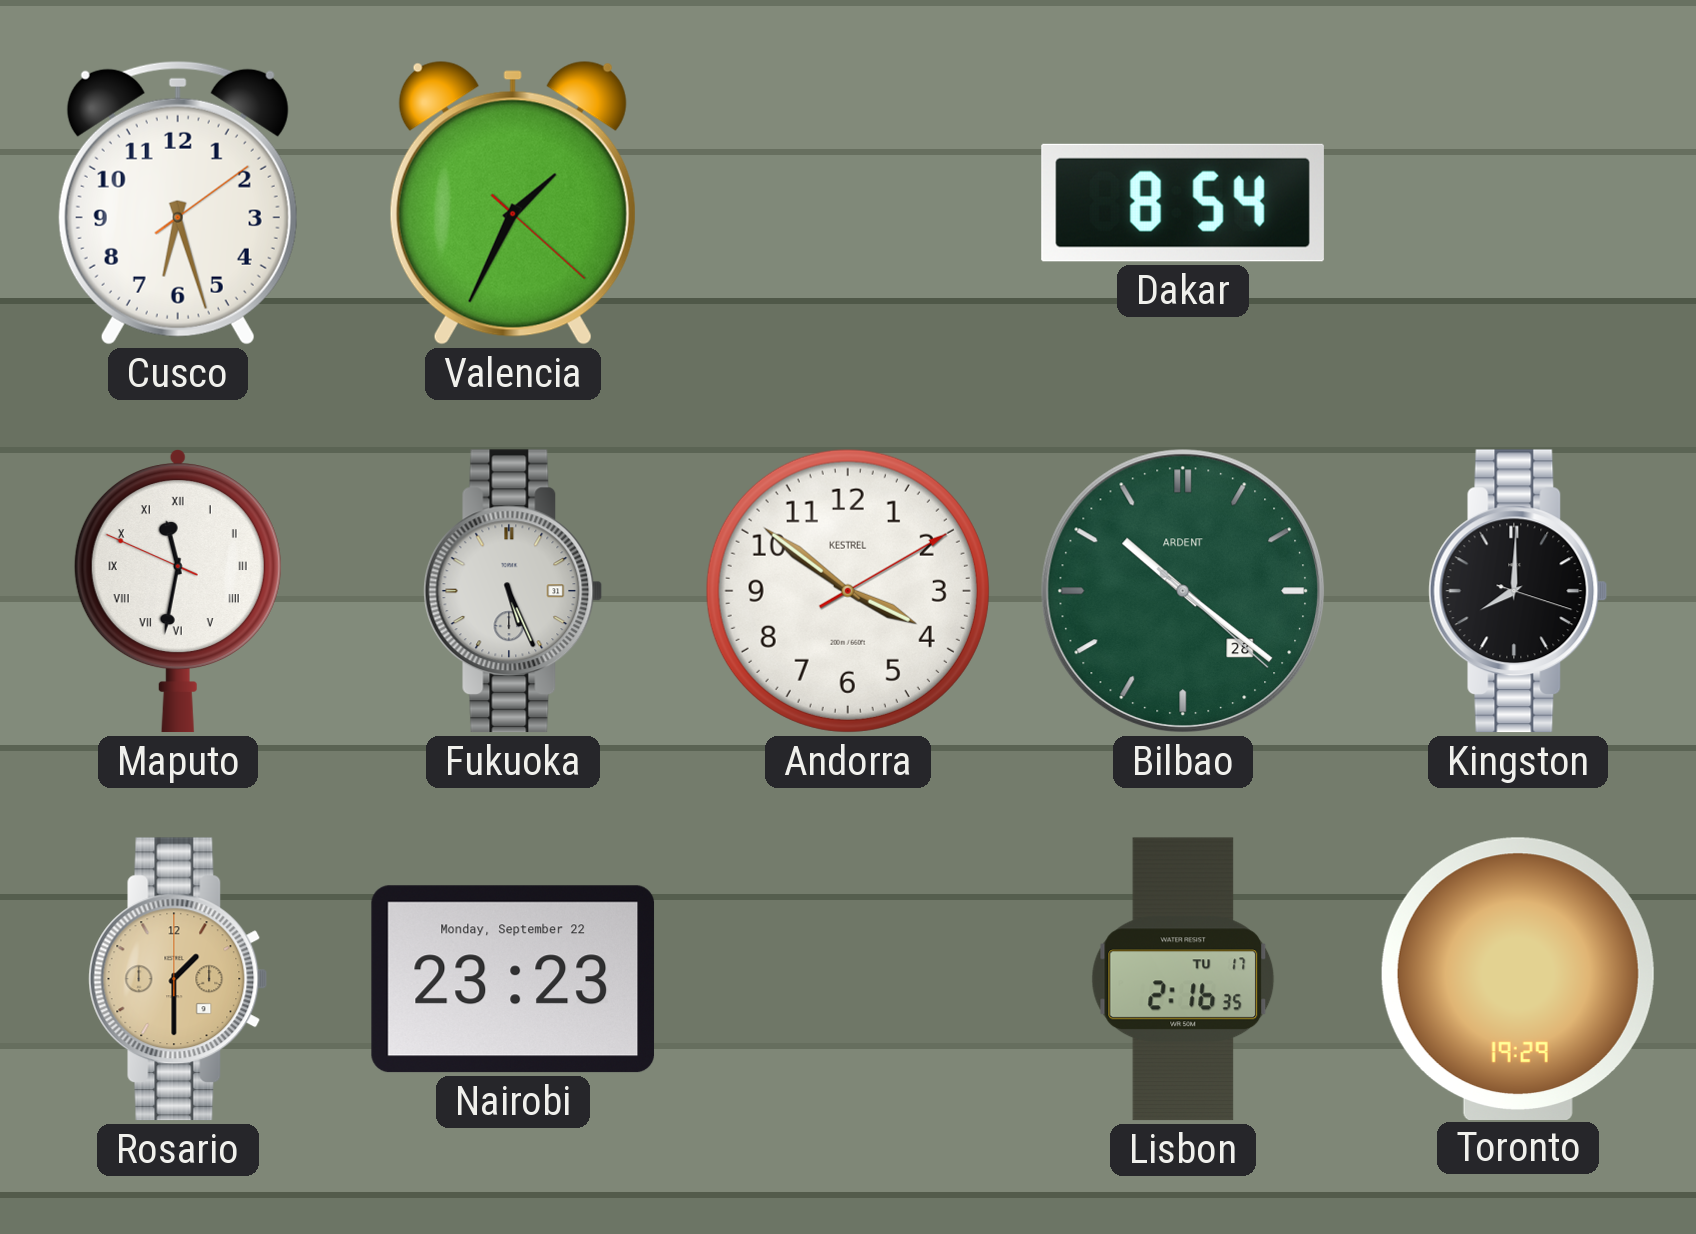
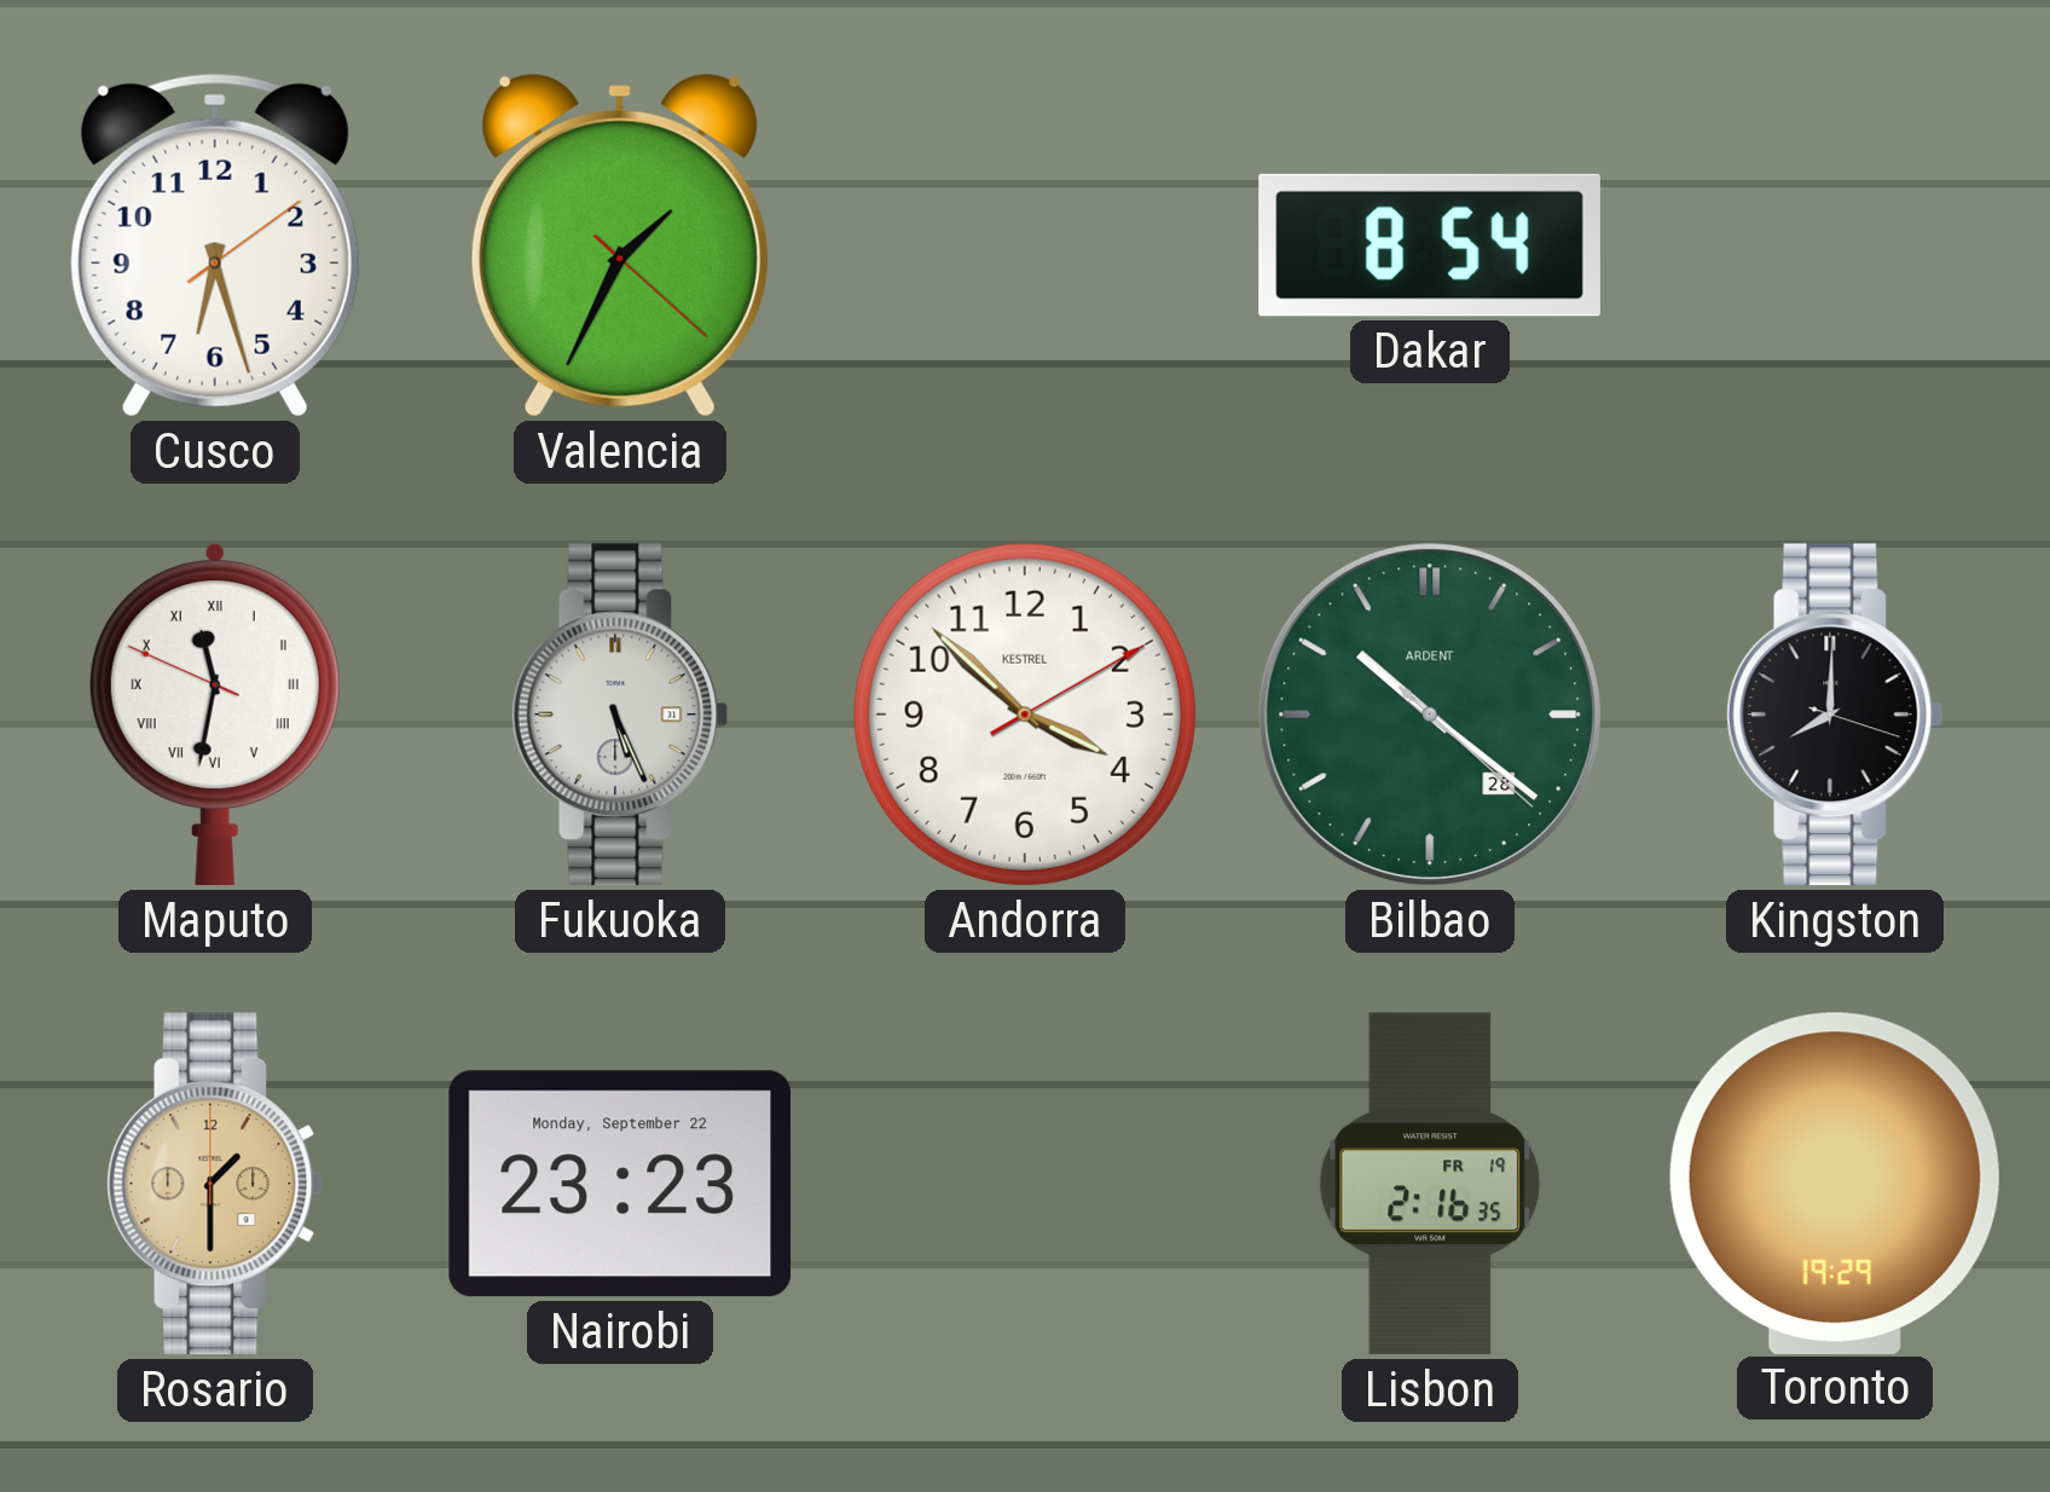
Andorra: 3:51 -> 3:52
Lisbon date: TU 17 -> FR 19
